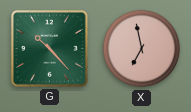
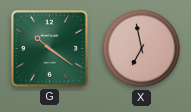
G: 10:23 -> 10:21
